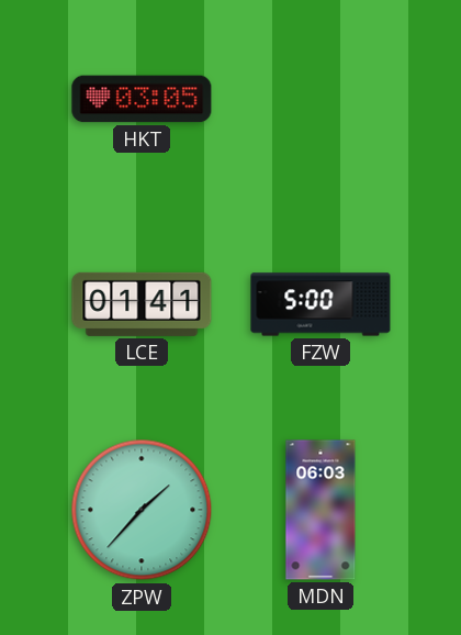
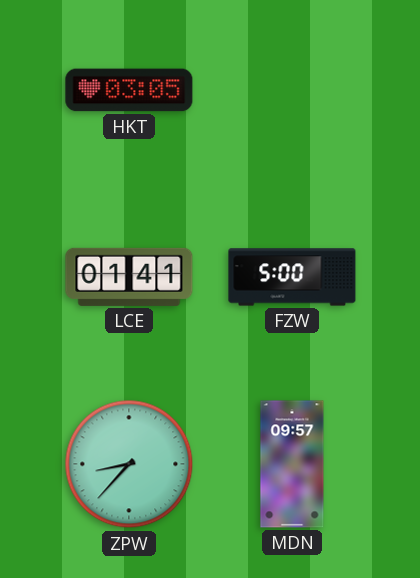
ZPW: 1:37 -> 8:37
MDN: 06:03 -> 09:57
